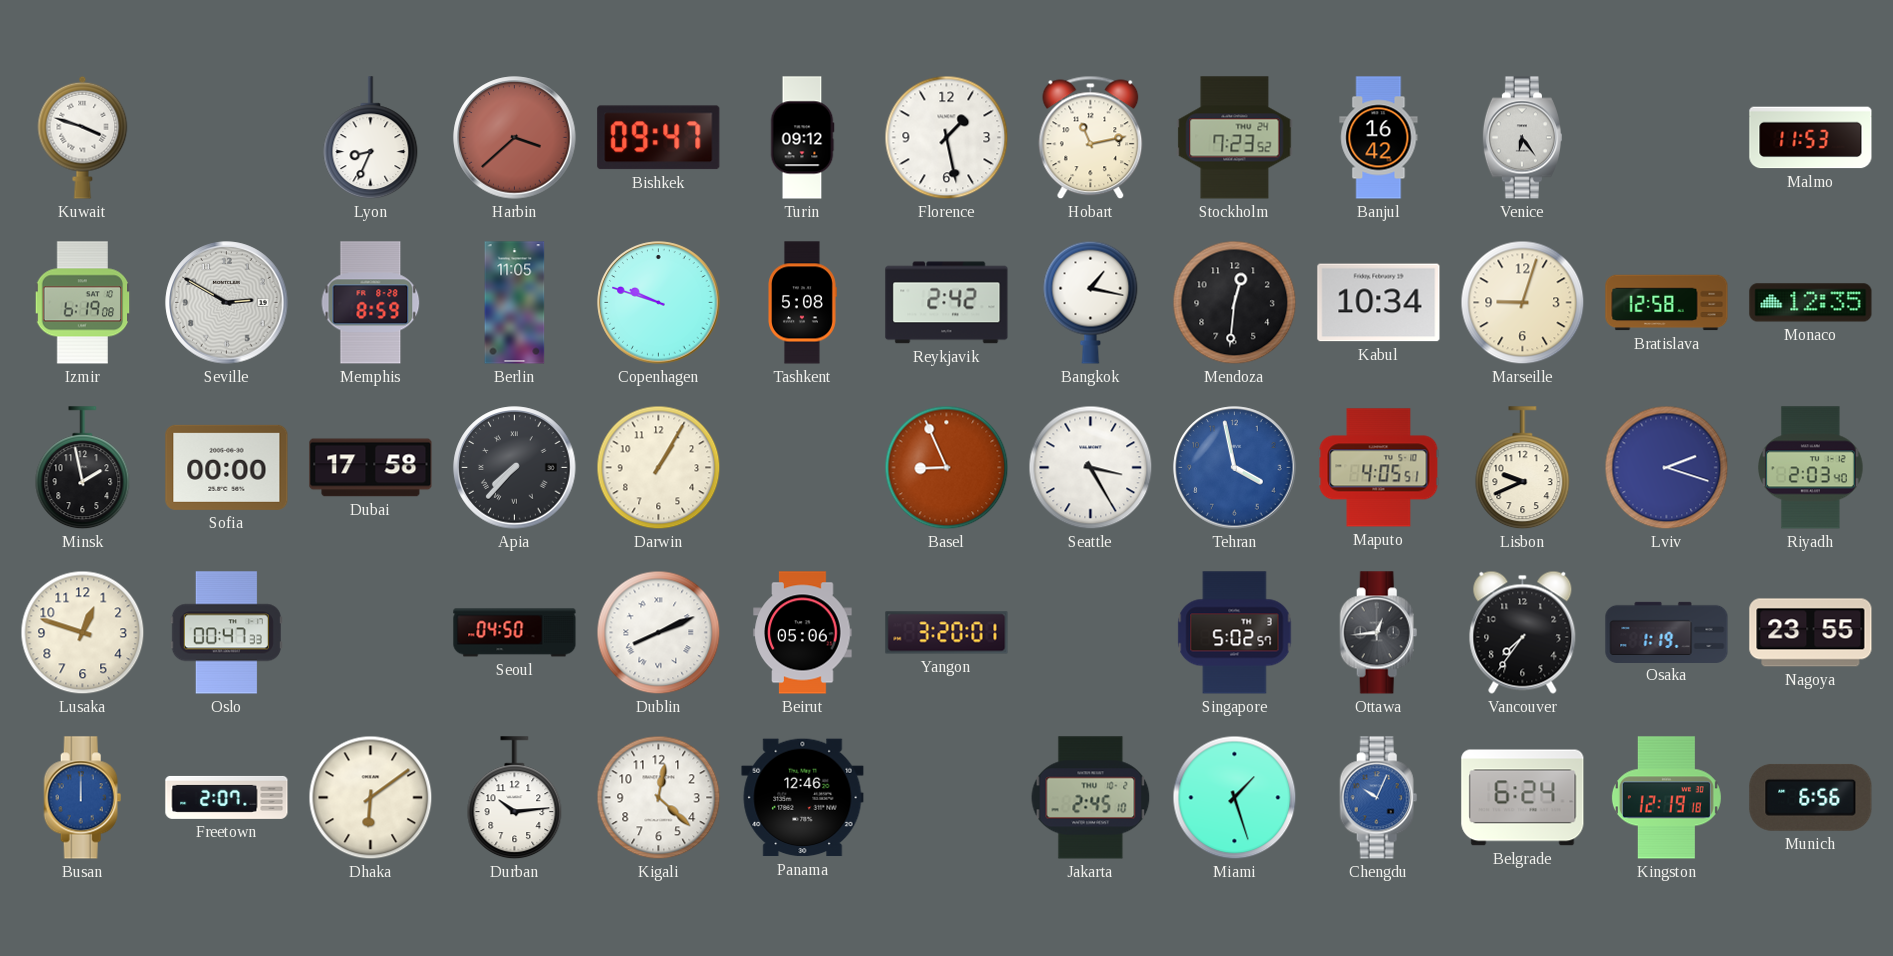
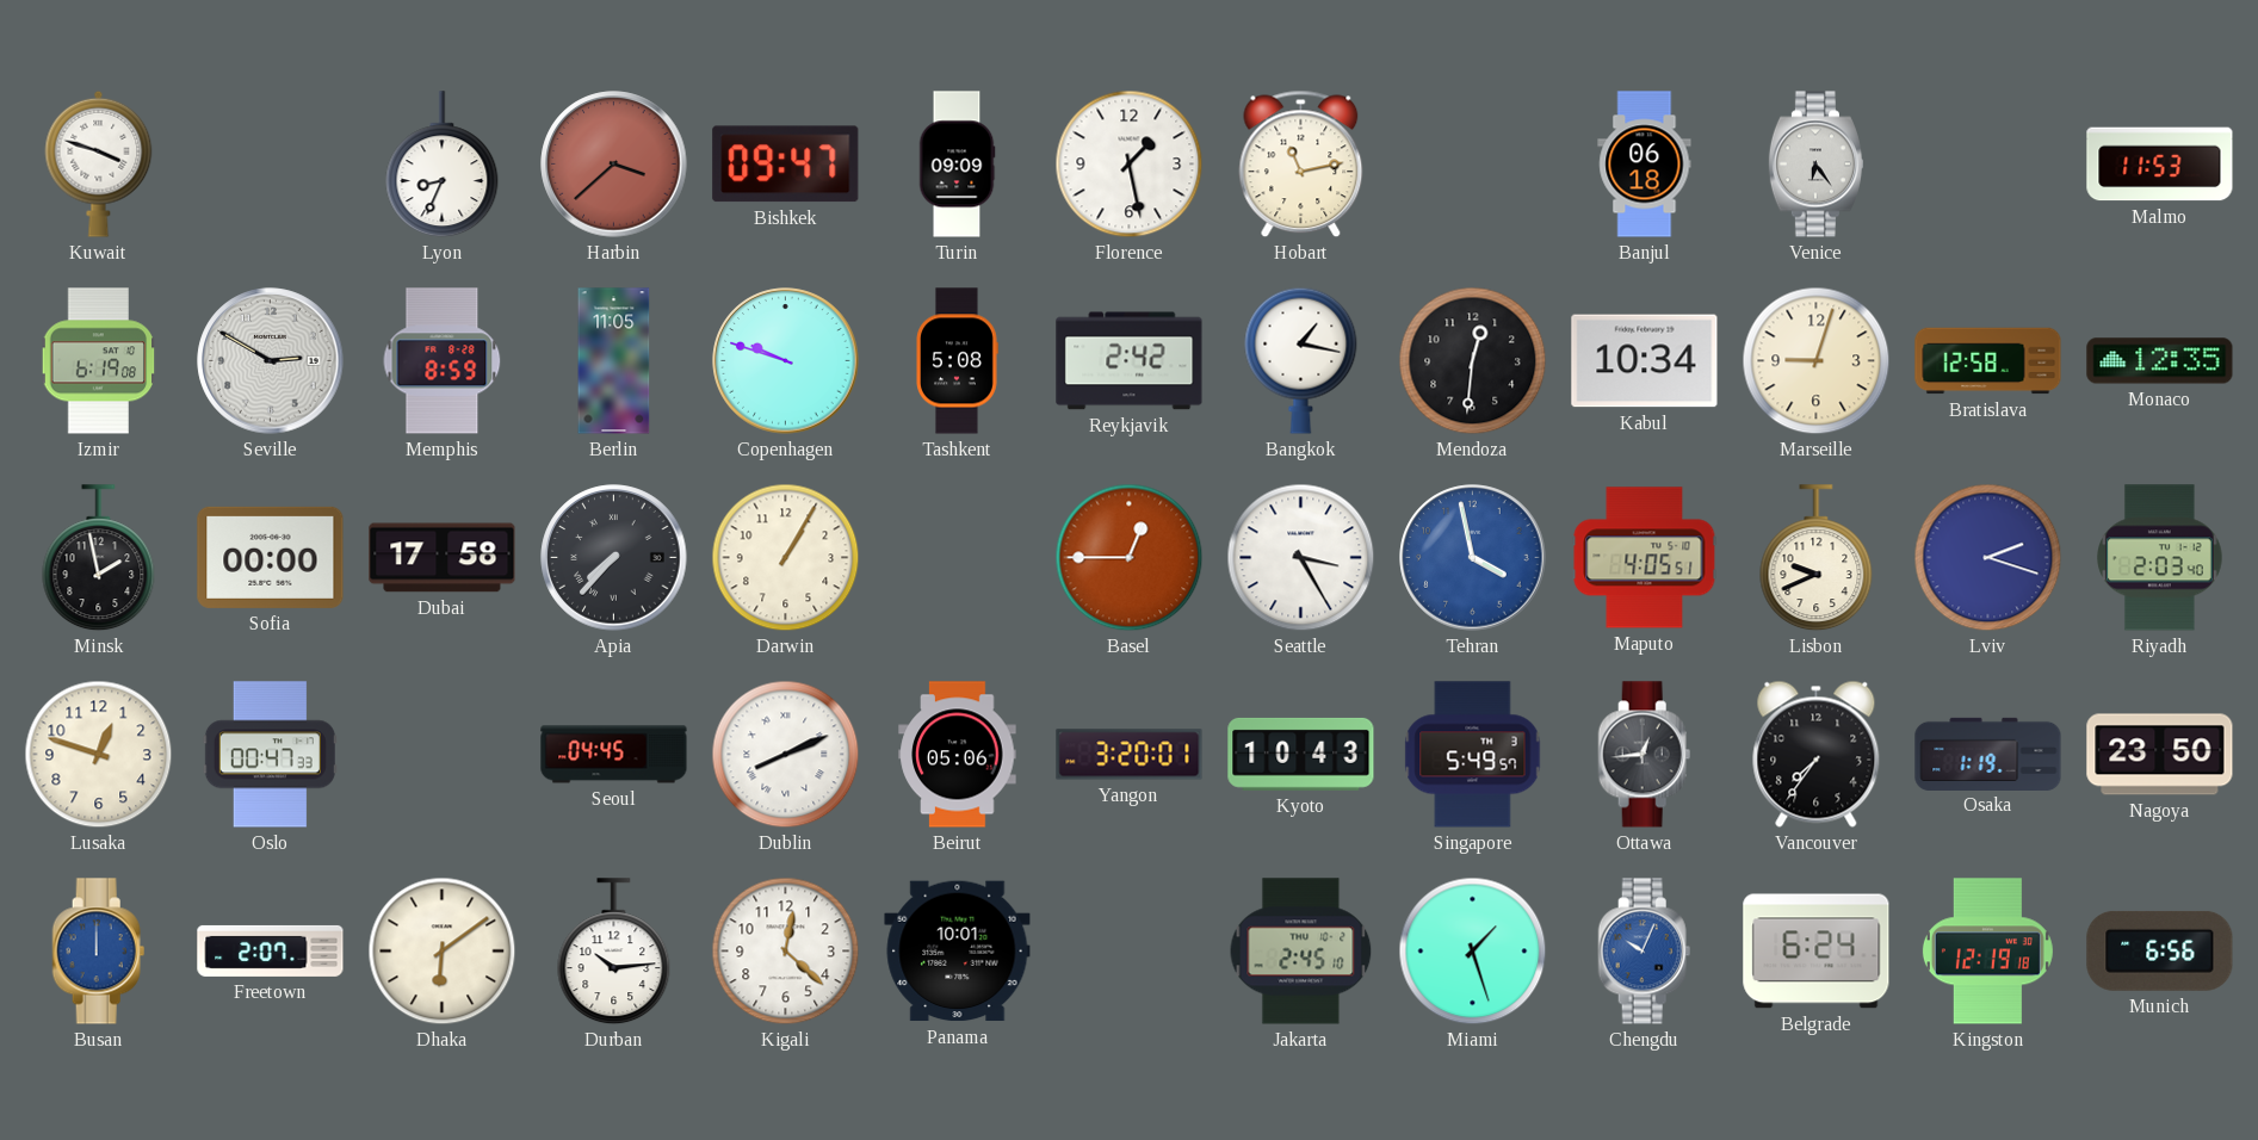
Turin: 09:12 -> 09:09
Stockholm: 7:23 -> none
Banjul: 16:42 -> 06:18
Basel: 8:56 -> 12:45
Seoul: 04:50 -> 04:45
Kyoto: none -> 10:43
Singapore: 5:02 -> 5:49
Nagoya: 23:55 -> 23:50
Panama: 12:46 -> 10:01
